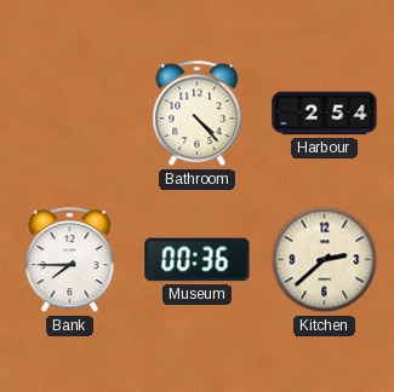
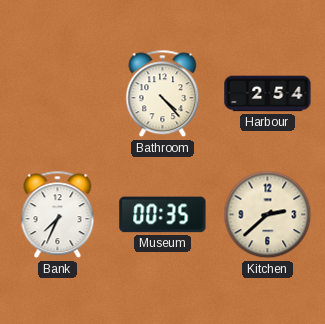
Bank: 7:45 -> 7:34
Museum: 00:36 -> 00:35
